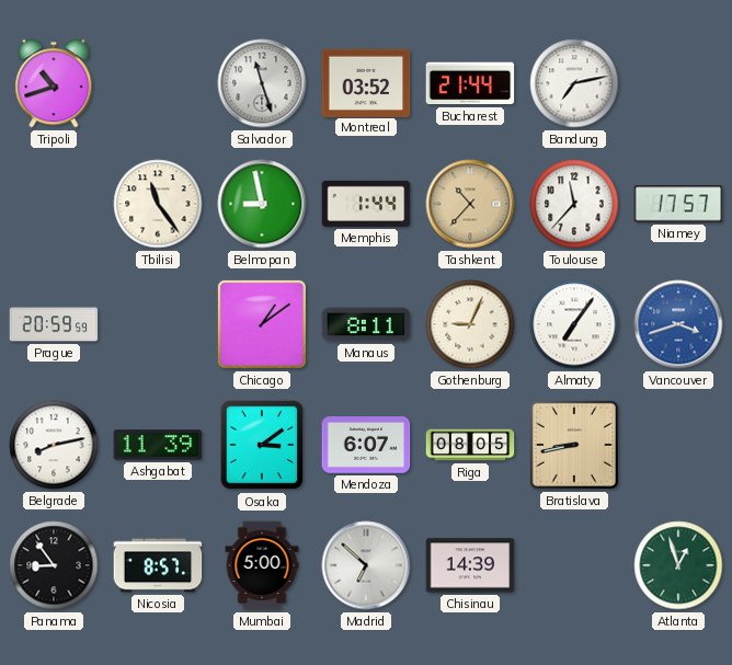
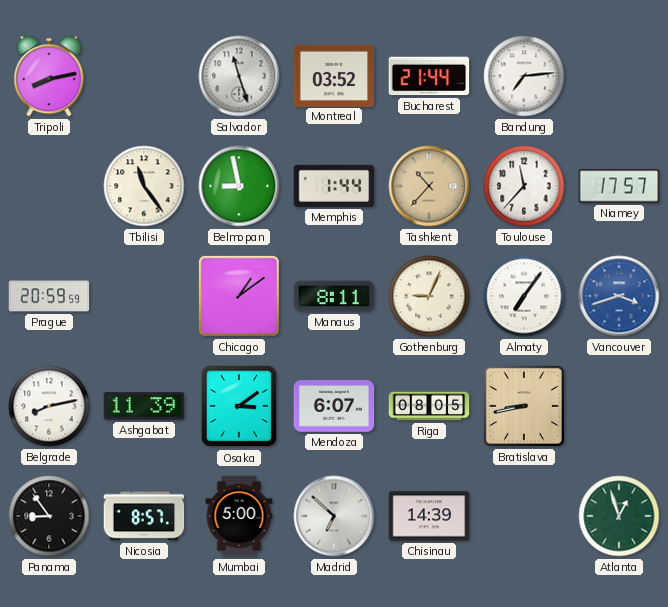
Tripoli: 10:42 -> 8:13
Bandung: 7:13 -> 7:14
